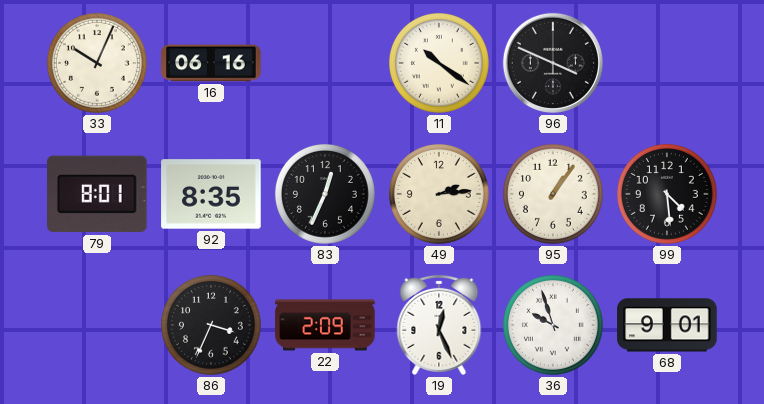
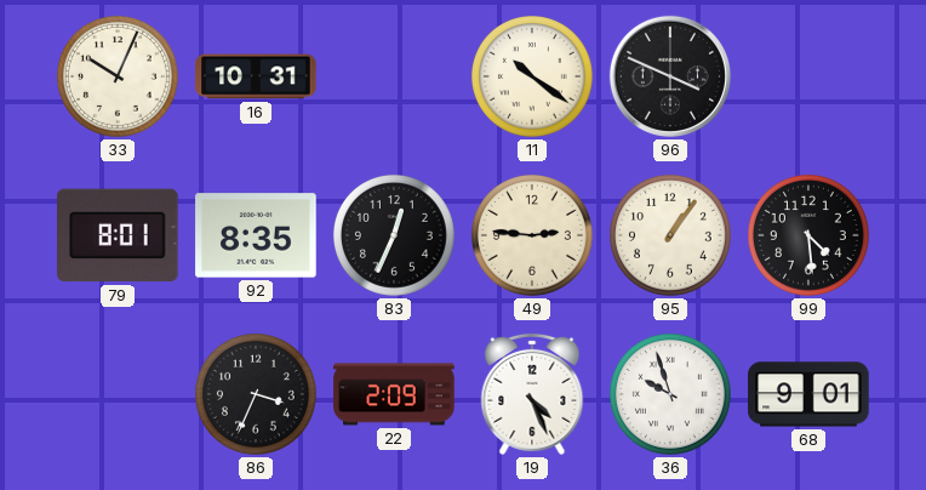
16: 06:16 -> 10:31
49: 2:14 -> 2:46
19: 12:26 -> 4:26
